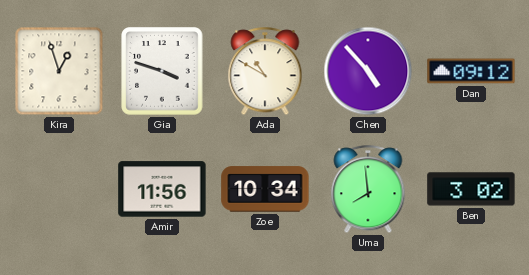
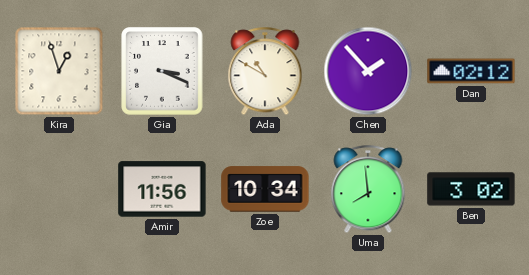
Gia: 3:48 -> 3:19
Chen: 4:53 -> 1:53
Dan: 09:12 -> 02:12
